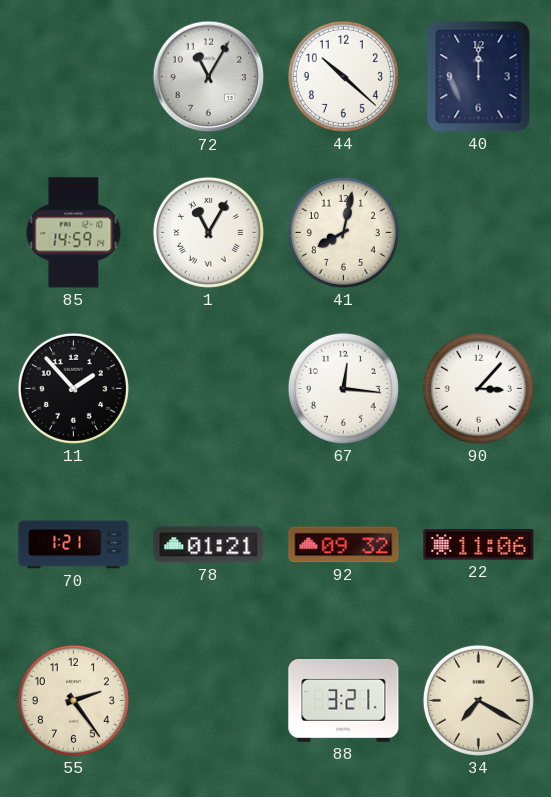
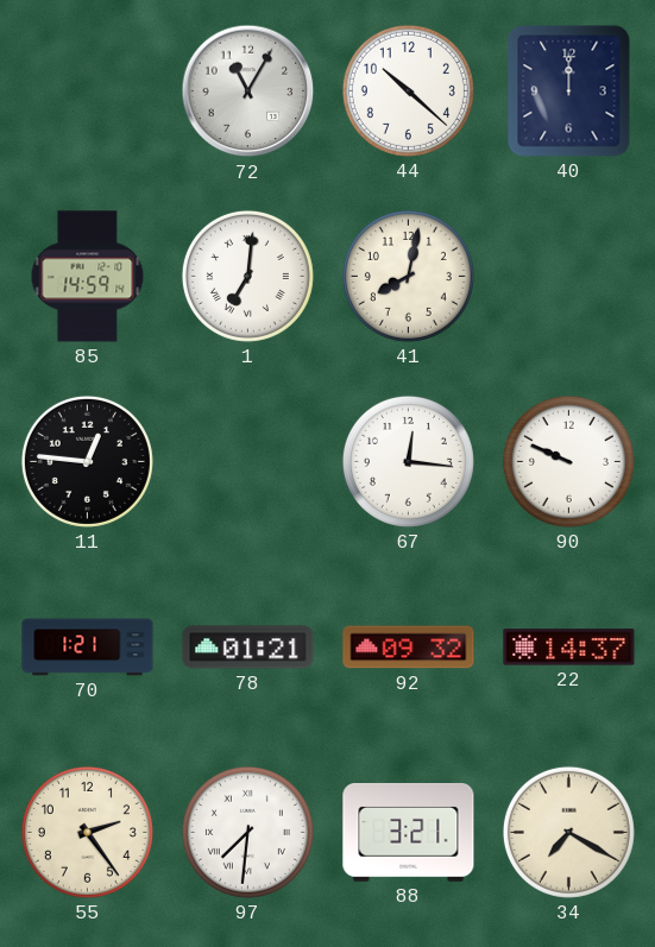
1: 11:05 -> 7:01
11: 1:53 -> 12:46
90: 3:07 -> 9:49
22: 11:06 -> 14:37
97: none -> 7:31
